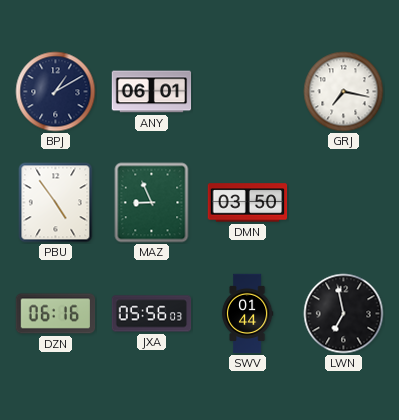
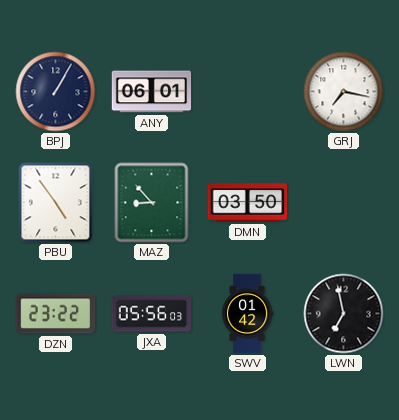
BPJ: 1:10 -> 1:05
MAZ: 8:56 -> 8:53
DZN: 06:16 -> 23:22
SWV: 01:44 -> 01:42
